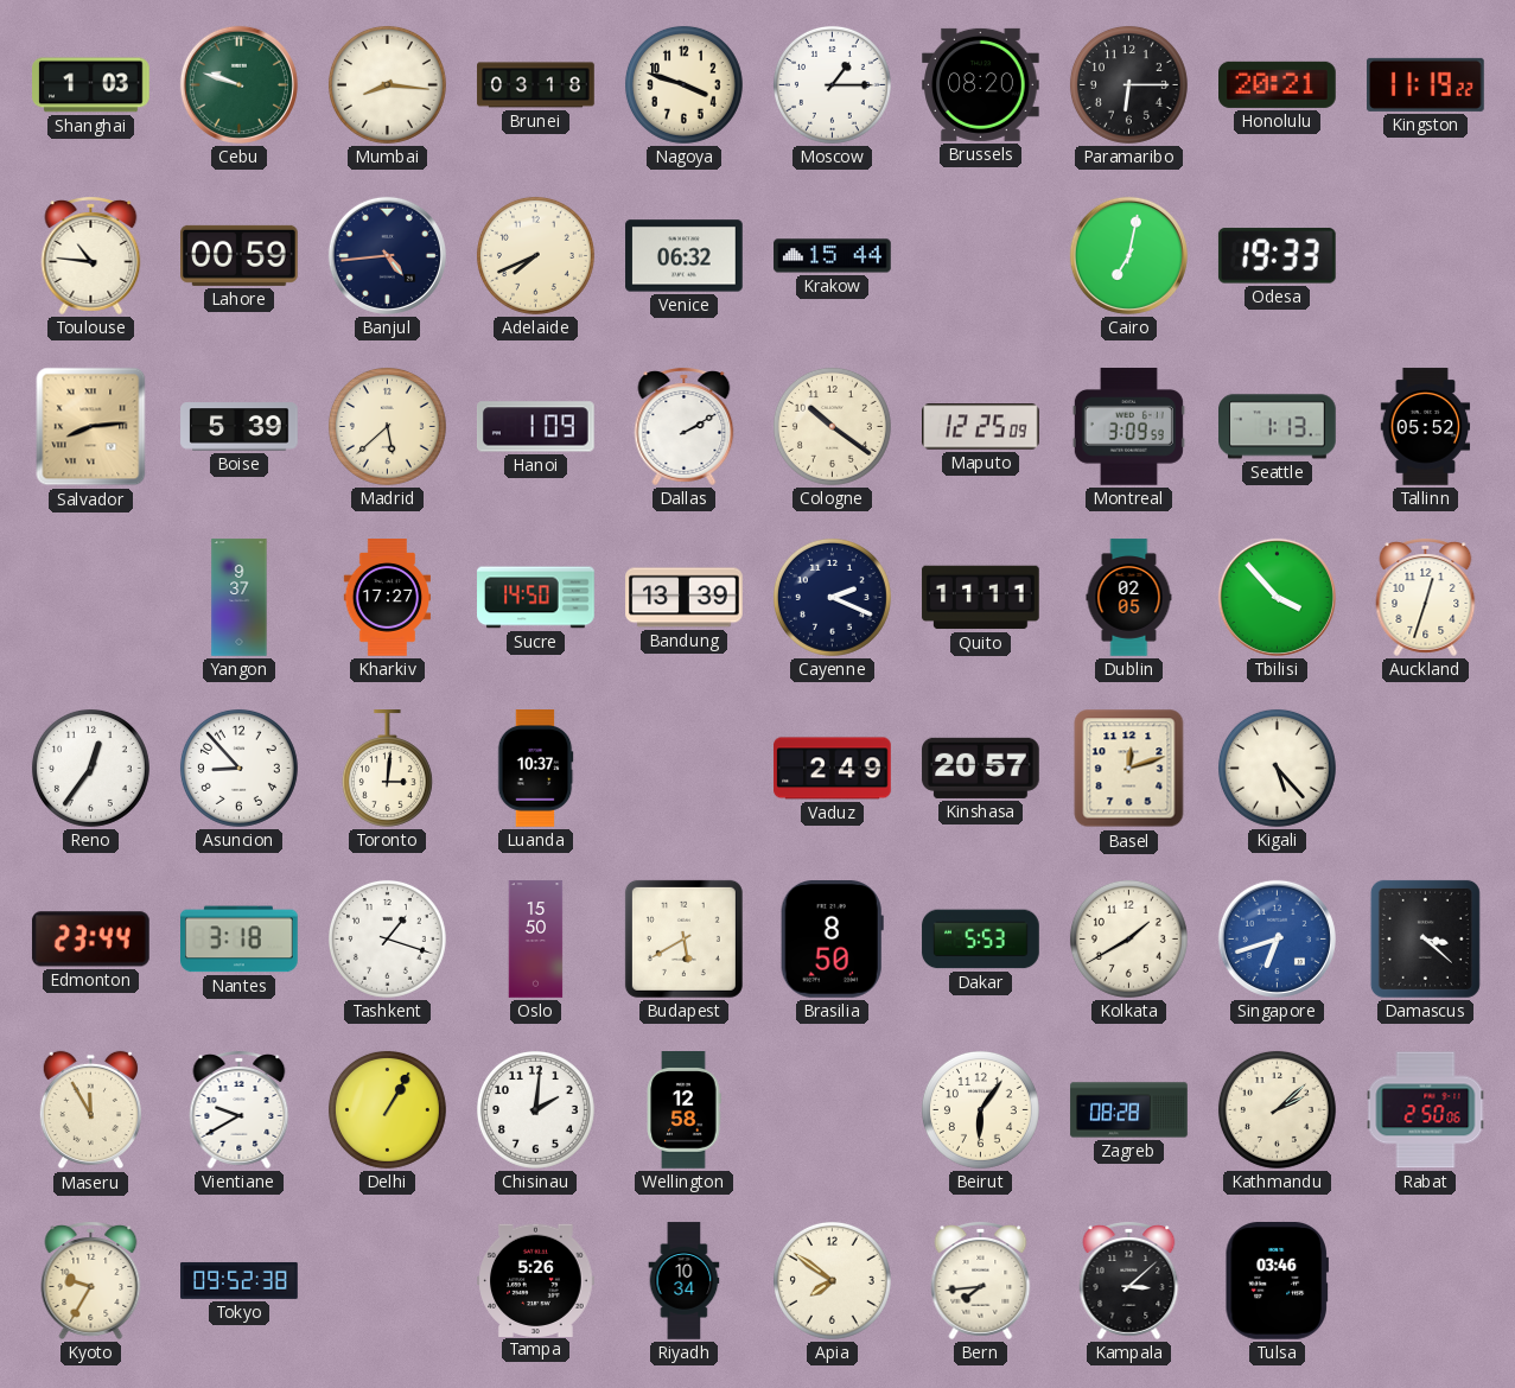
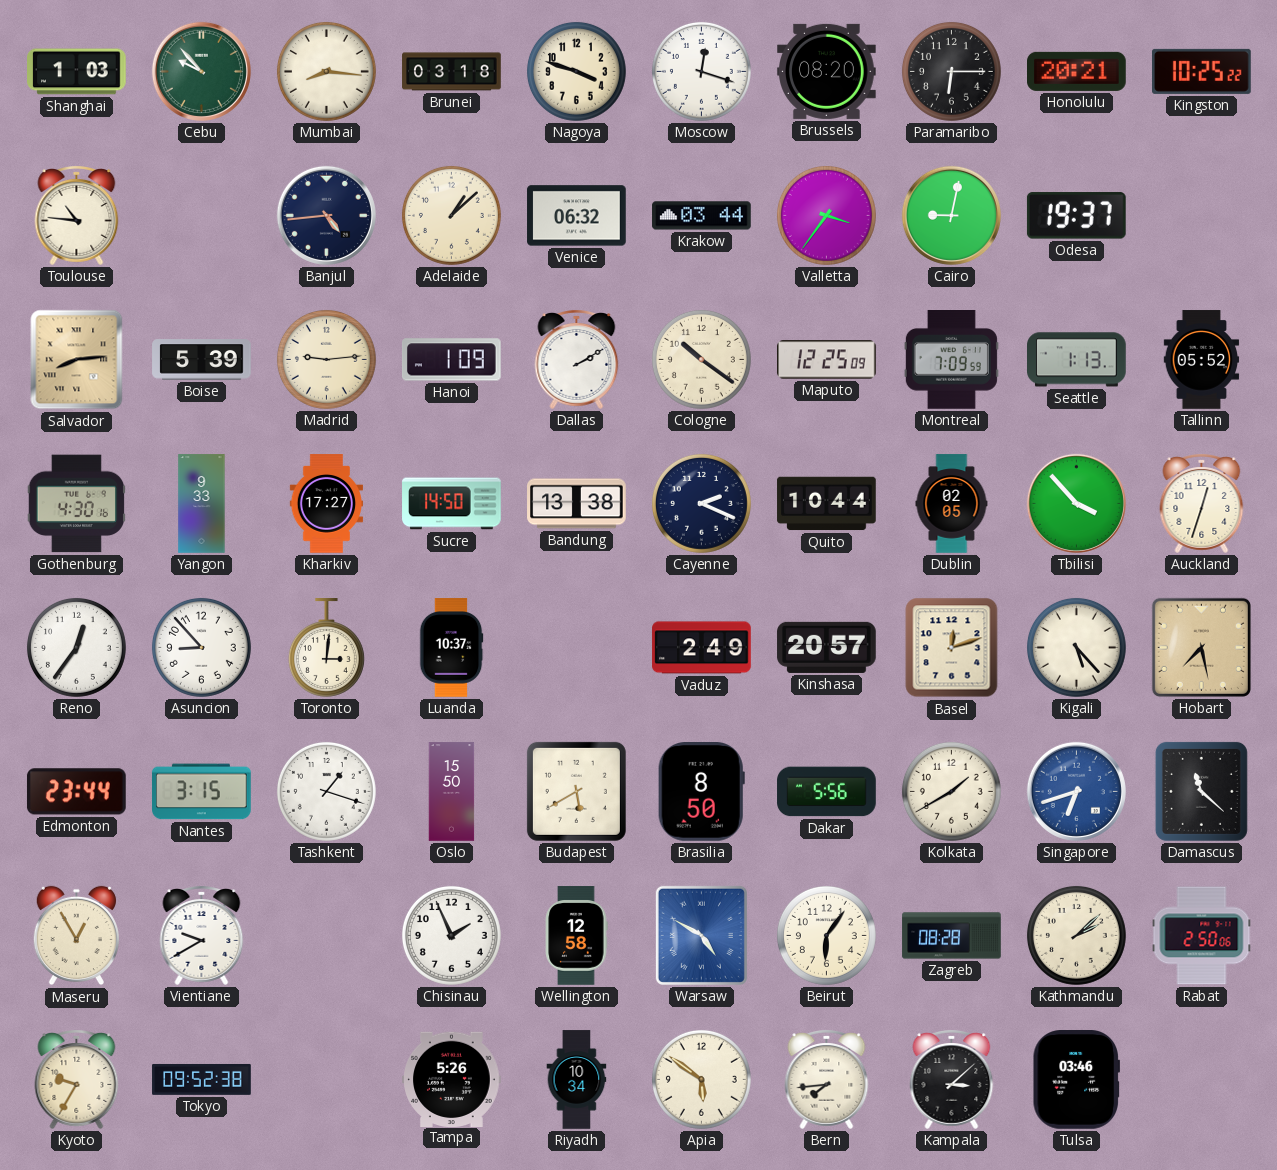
Cebu: 9:48 -> 9:53
Moscow: 1:15 -> 12:18
Kingston: 11:19 -> 10:25
Lahore: 00:59 -> none
Adelaide: 7:41 -> 1:08
Krakow: 15:44 -> 03:44
Valletta: none -> 3:36
Cairo: 7:02 -> 9:02
Odesa: 19:33 -> 19:37
Madrid: 5:38 -> 9:14
Montreal: 3:09 -> 7:09
Gothenburg: none -> 4:30
Yangon: 9:37 -> 9:33
Bandung: 13:39 -> 13:38
Quito: 11:11 -> 10:44
Hobart: none -> 7:28
Nantes: 3:18 -> 3:15
Dakar: 5:53 -> 5:56
Damascus: 3:22 -> 11:22
Maseru: 11:55 -> 12:55
Delhi: 1:05 -> none
Chisinau: 2:01 -> 1:56
Warsaw: none -> 4:50
Apia: 7:51 -> 5:51
